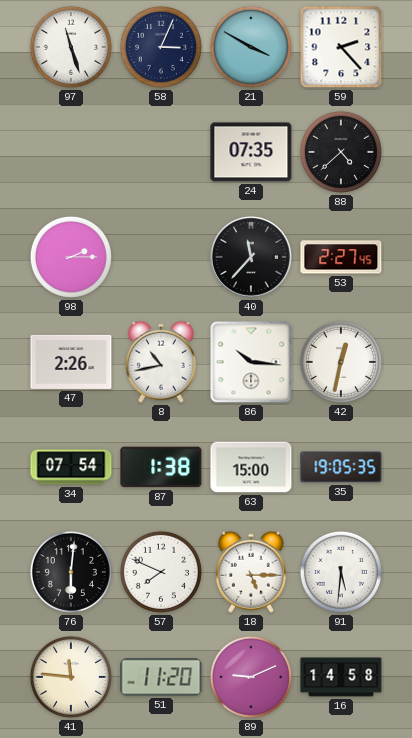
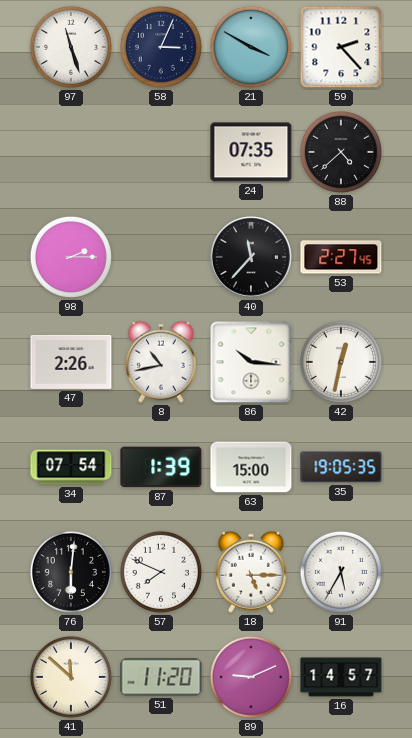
87: 1:38 -> 1:39
91: 5:31 -> 5:35
41: 11:46 -> 11:52
16: 14:58 -> 14:57
